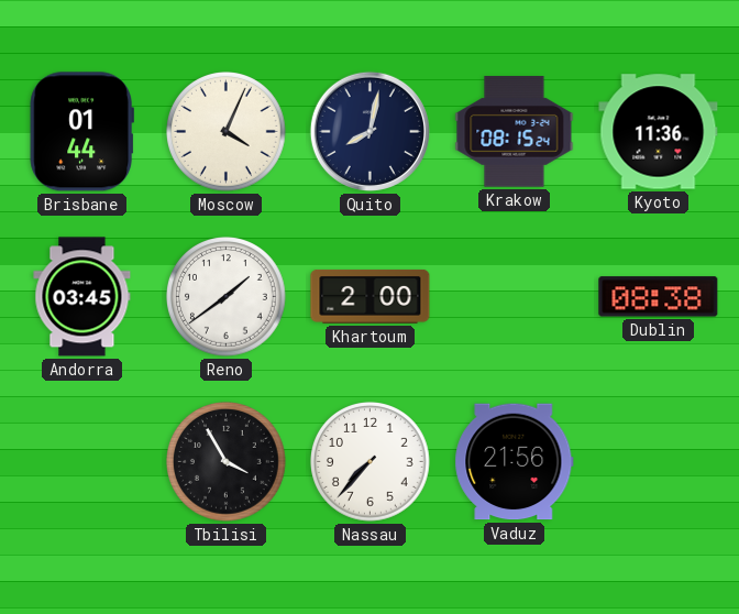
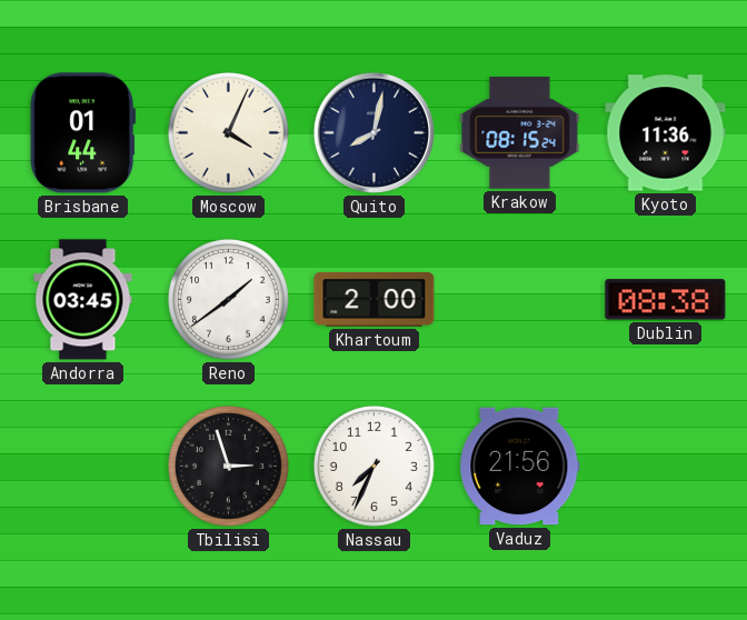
Tbilisi: 3:55 -> 2:57
Nassau: 7:37 -> 7:34
